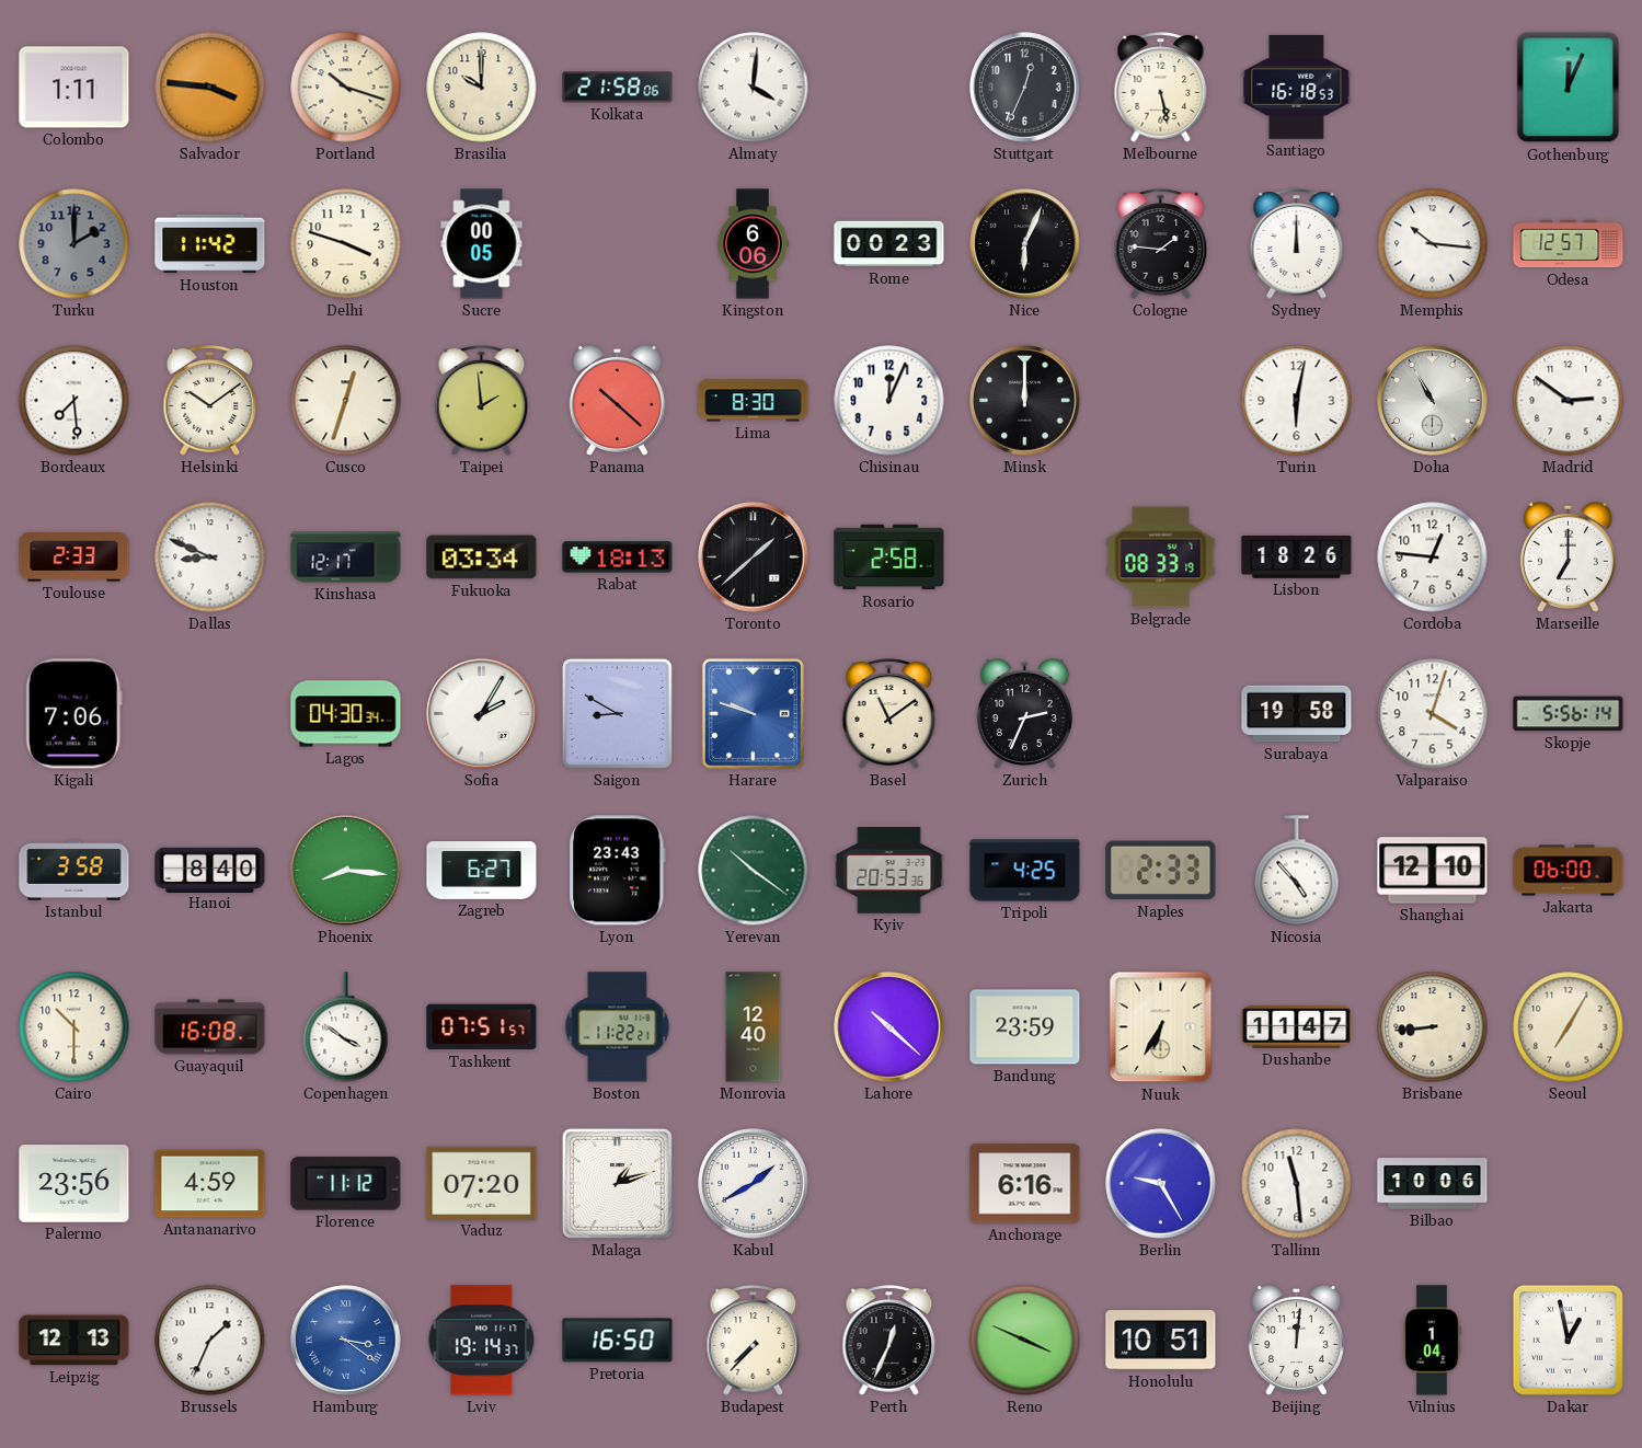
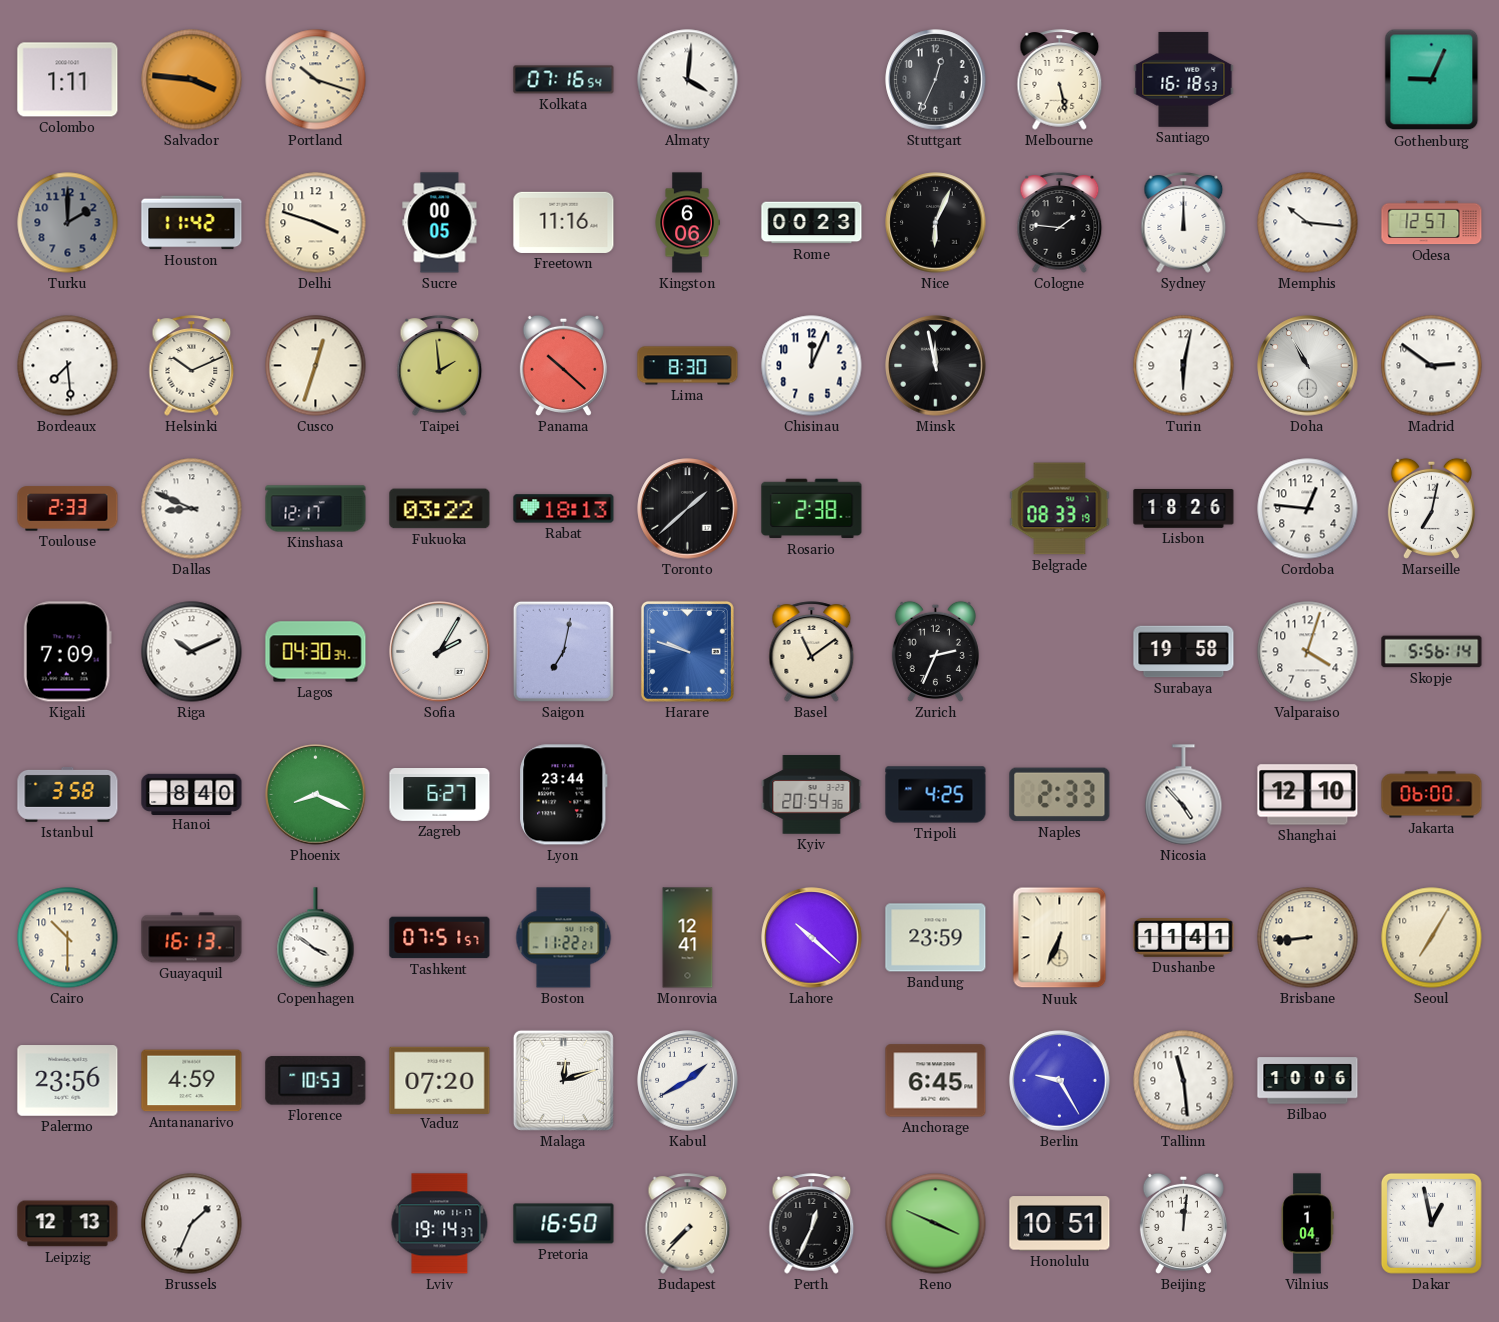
Brasilia: 10:00 -> none
Kolkata: 21:58 -> 07:16
Gothenburg: 12:04 -> 9:04
Freetown: none -> 11:16
Helsinki: 10:09 -> 10:11
Minsk: 12:00 -> 11:58
Fukuoka: 03:34 -> 03:22
Rosario: 2:58 -> 2:38
Marseille: 7:00 -> 7:02
Kigali: 7:06 -> 7:09
Riga: none -> 10:11
Saigon: 8:50 -> 7:02
Phoenix: 8:16 -> 8:19
Lyon: 23:43 -> 23:44
Yerevan: 10:21 -> none
Kyiv: 20:53 -> 20:54
Guayaquil: 16:08 -> 16:13
Monrovia: 12:40 -> 12:41
Nuuk: 6:35 -> 6:34
Dushanbe: 11:47 -> 11:41
Florence: 11:12 -> 10:53
Malaga: 1:12 -> 12:12
Anchorage: 6:16 -> 6:45
Hamburg: 3:21 -> none
